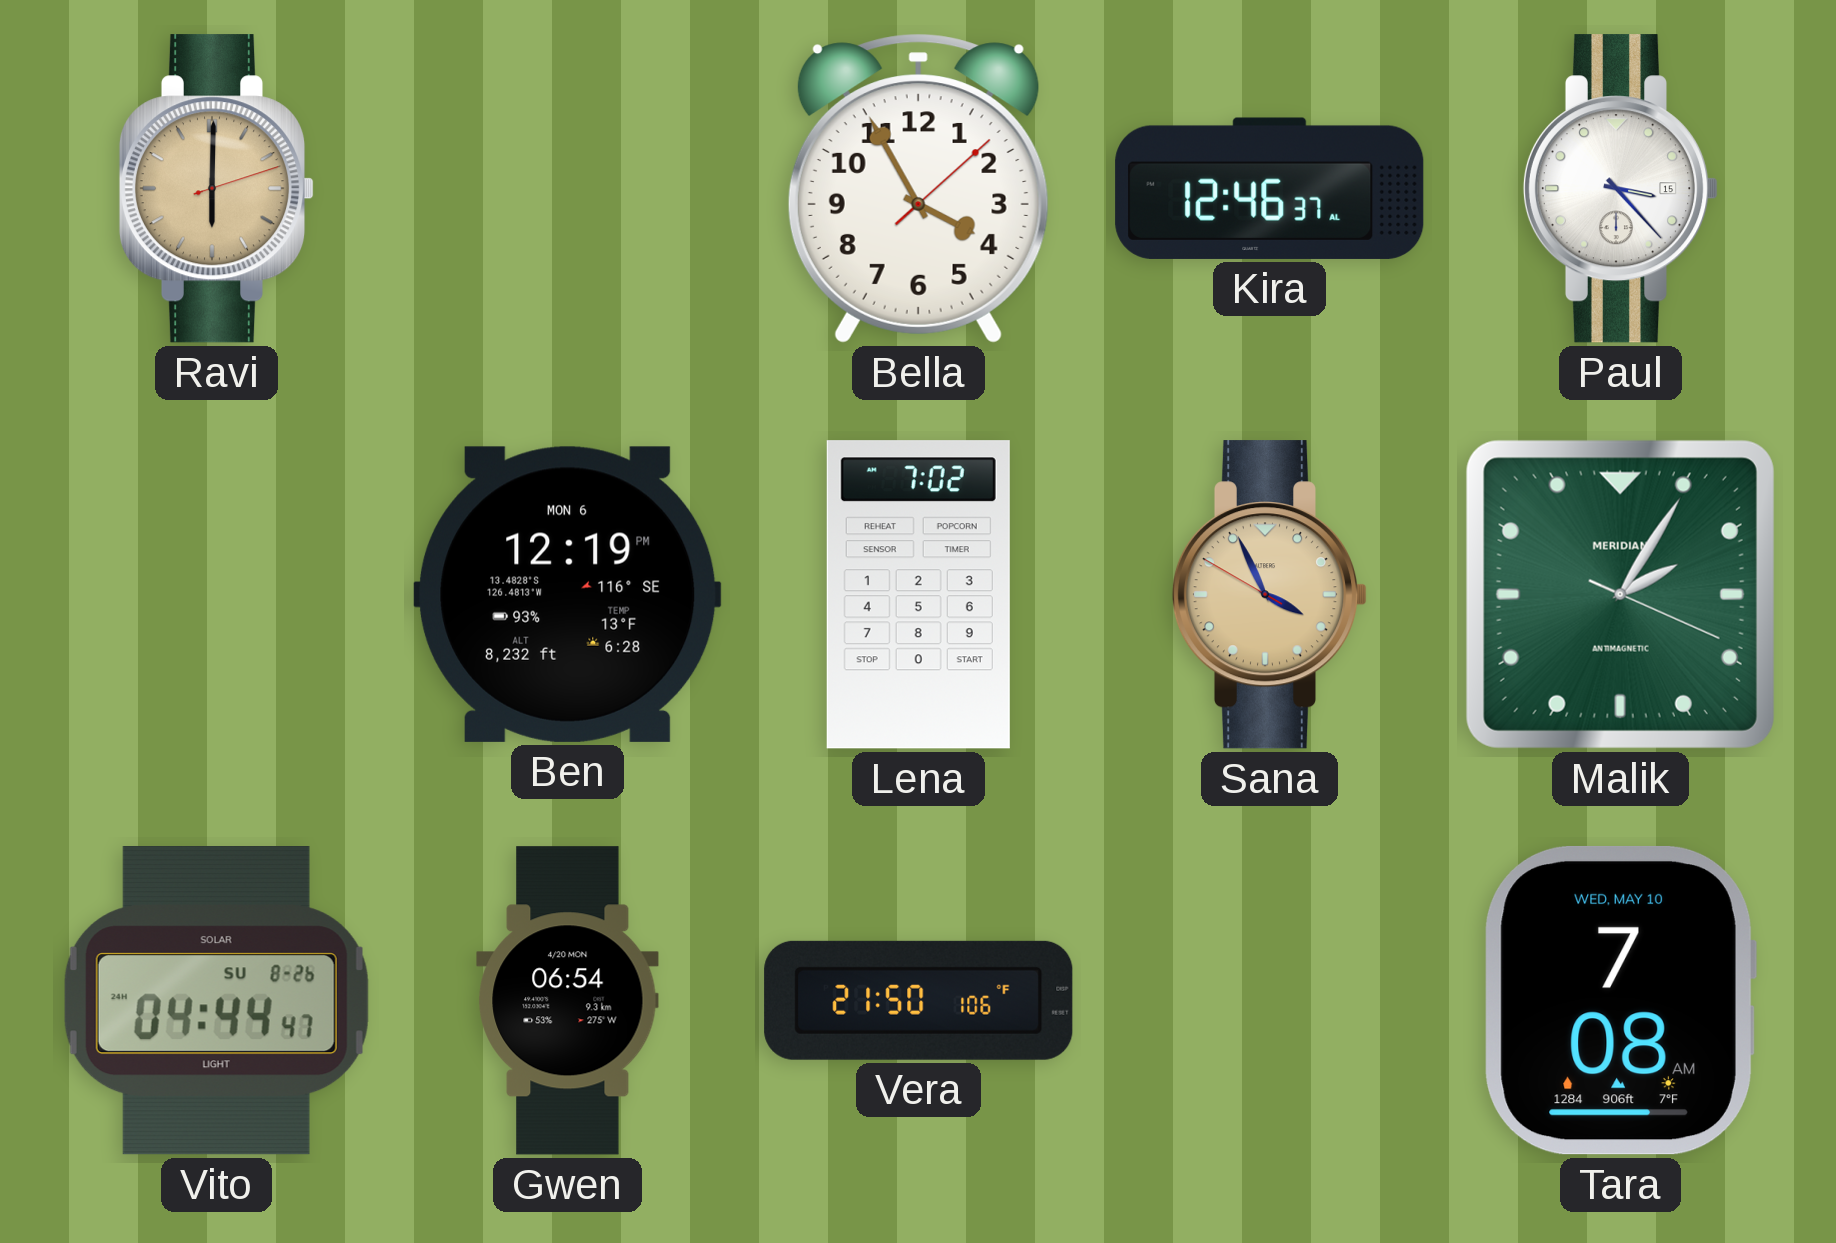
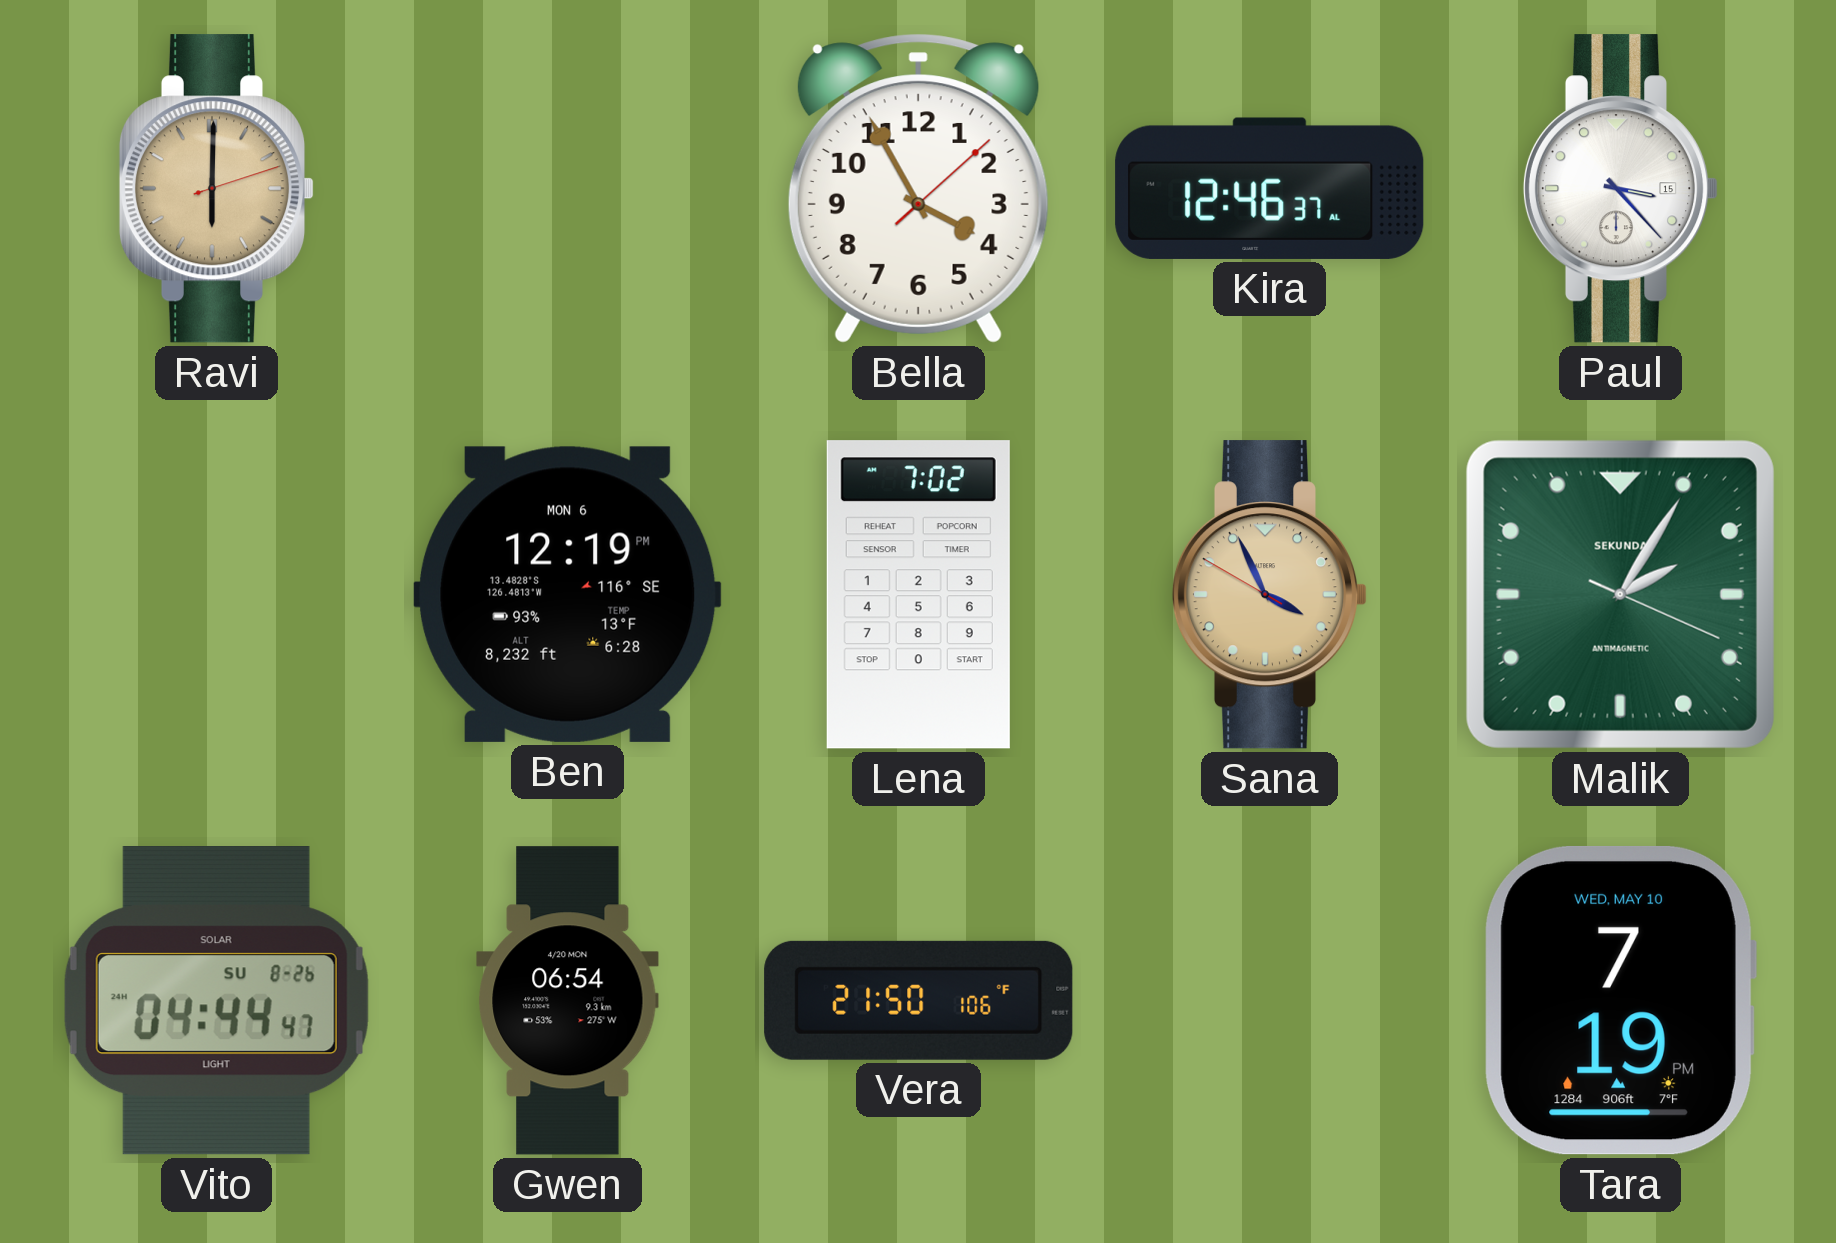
Malik brand: MERIDIAN -> SEKUNDA
Tara: 7:08 -> 7:19
